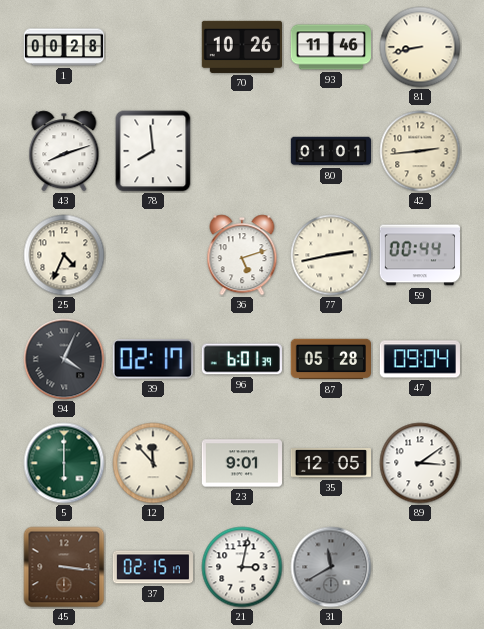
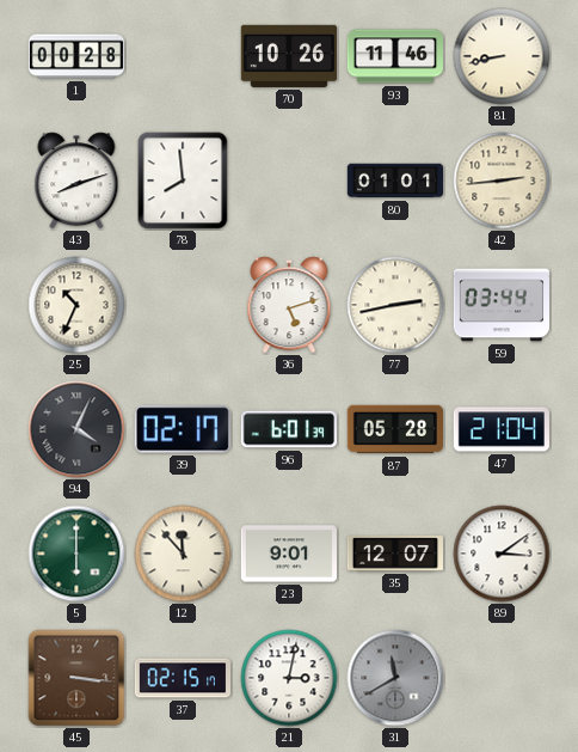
25: 4:34 -> 10:34
59: 00:44 -> 03:44
47: 09:04 -> 21:04
35: 12:05 -> 12:07
